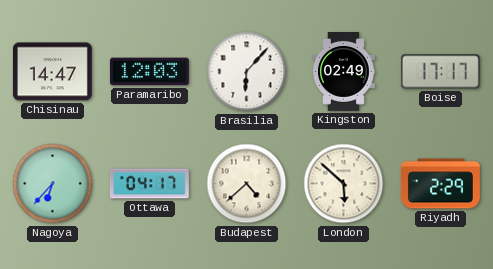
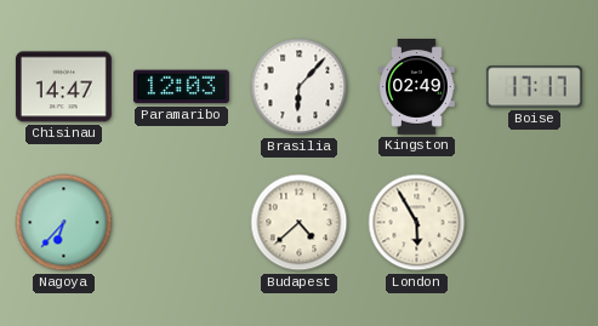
Ottawa: 04:17 -> none
London: 5:52 -> 5:55
Riyadh: 2:29 -> none
